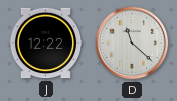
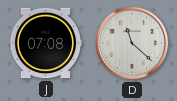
J: 12:22 -> 07:08
